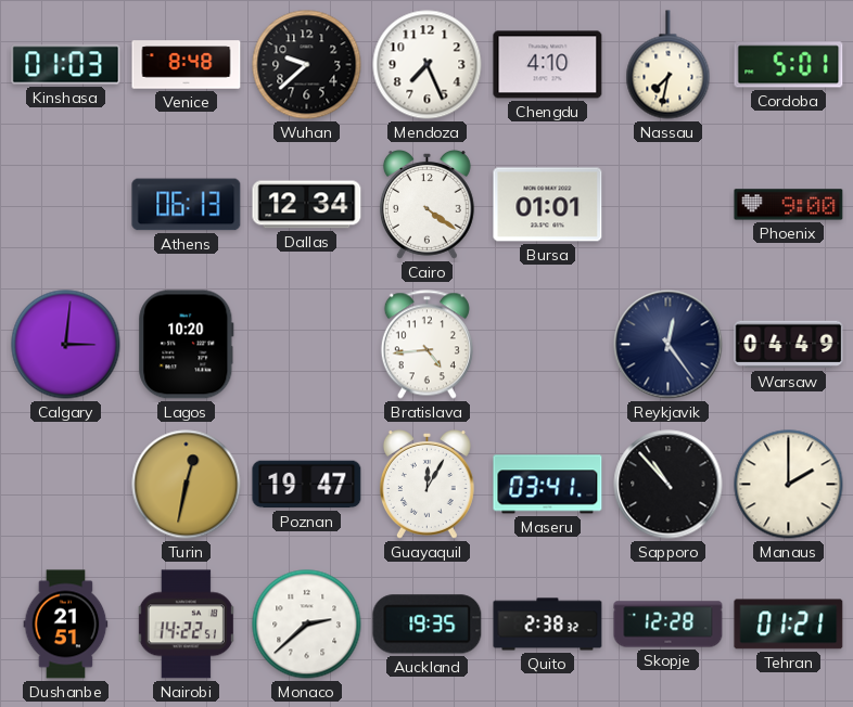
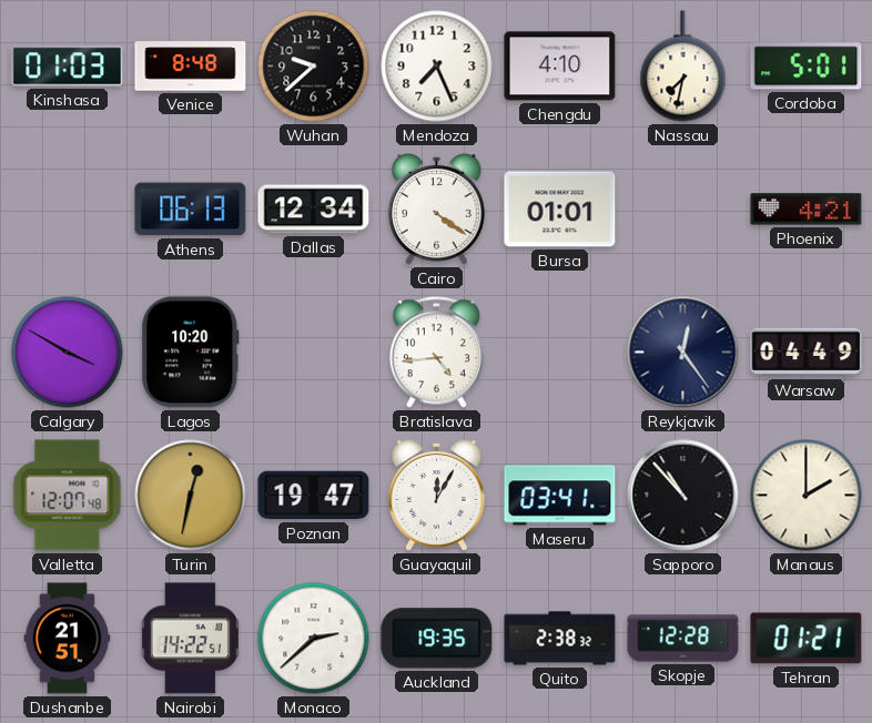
Phoenix: 9:00 -> 4:21
Calgary: 3:01 -> 3:50
Valletta: none -> 12:07
